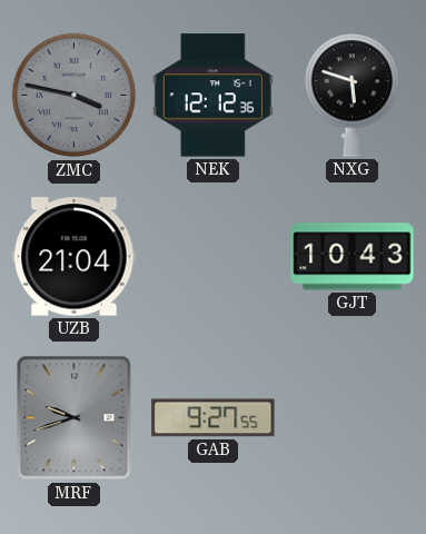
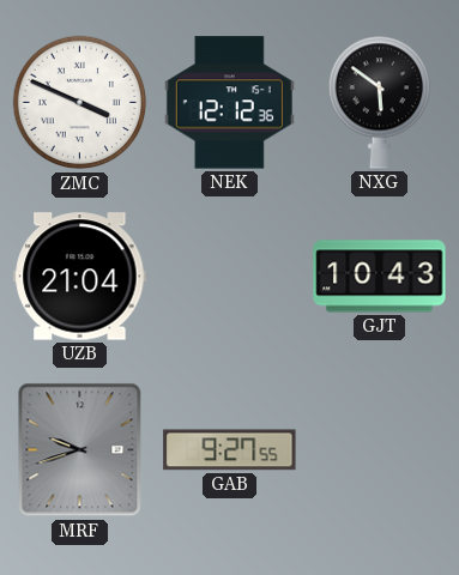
ZMC: 3:47 -> 3:49
ZMC dial: grey -> white
NXG: 5:48 -> 5:51
